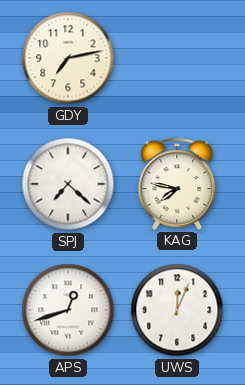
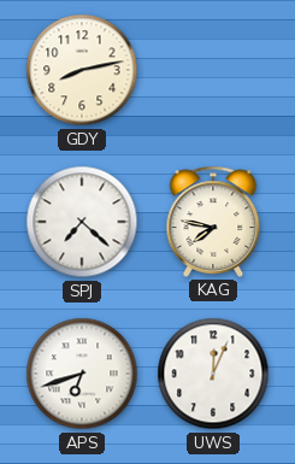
GDY: 7:13 -> 8:13
APS: 12:42 -> 6:42
